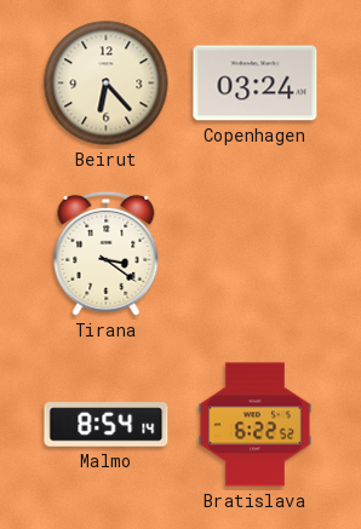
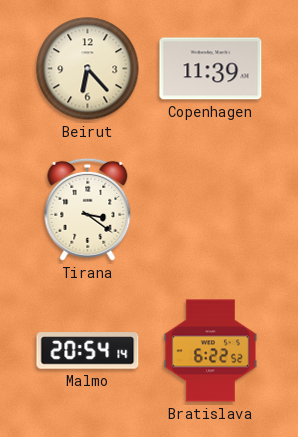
Copenhagen: 03:24 -> 11:39
Malmo: 8:54 -> 20:54
